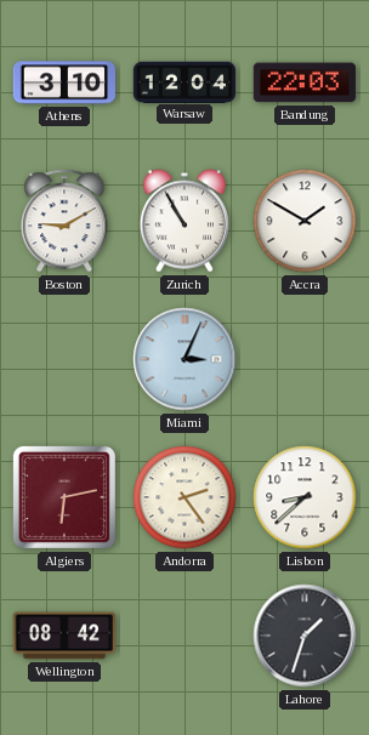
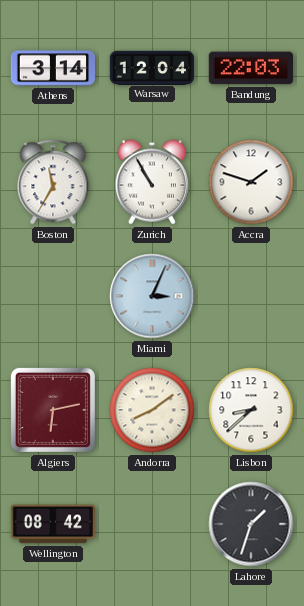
Athens: 3:10 -> 3:14
Boston: 9:10 -> 11:35
Accra: 1:50 -> 1:48
Andorra: 2:24 -> 8:09
